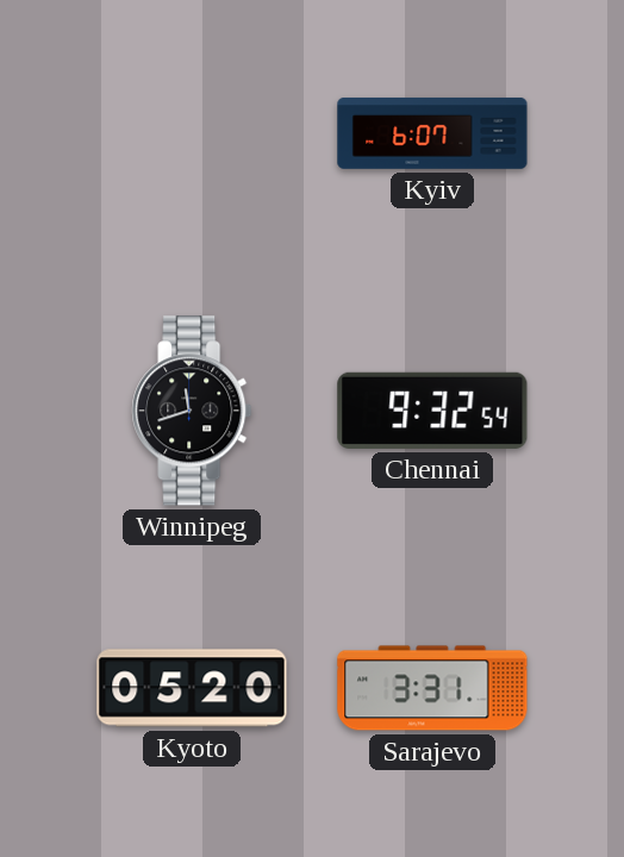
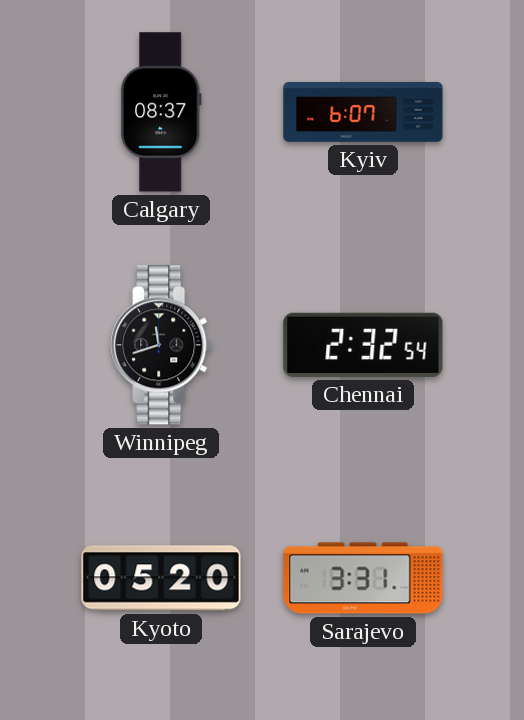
Calgary: none -> 08:37
Chennai: 9:32 -> 2:32
